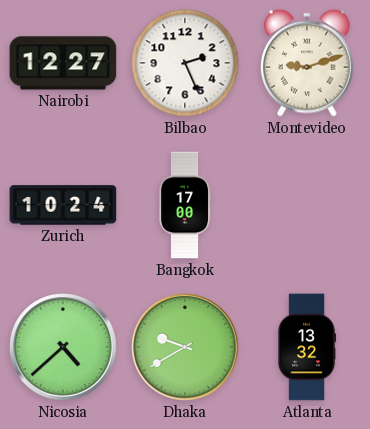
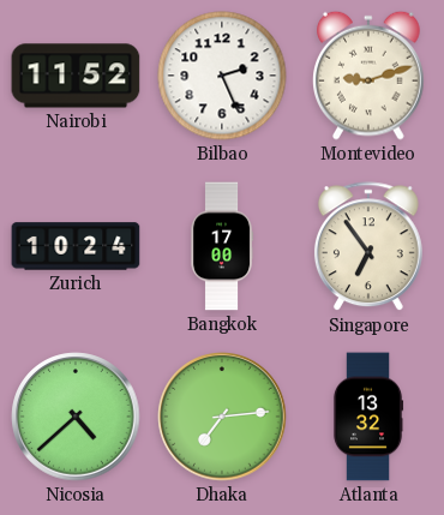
Nairobi: 12:27 -> 11:52
Singapore: none -> 6:54
Dhaka: 9:40 -> 7:14
